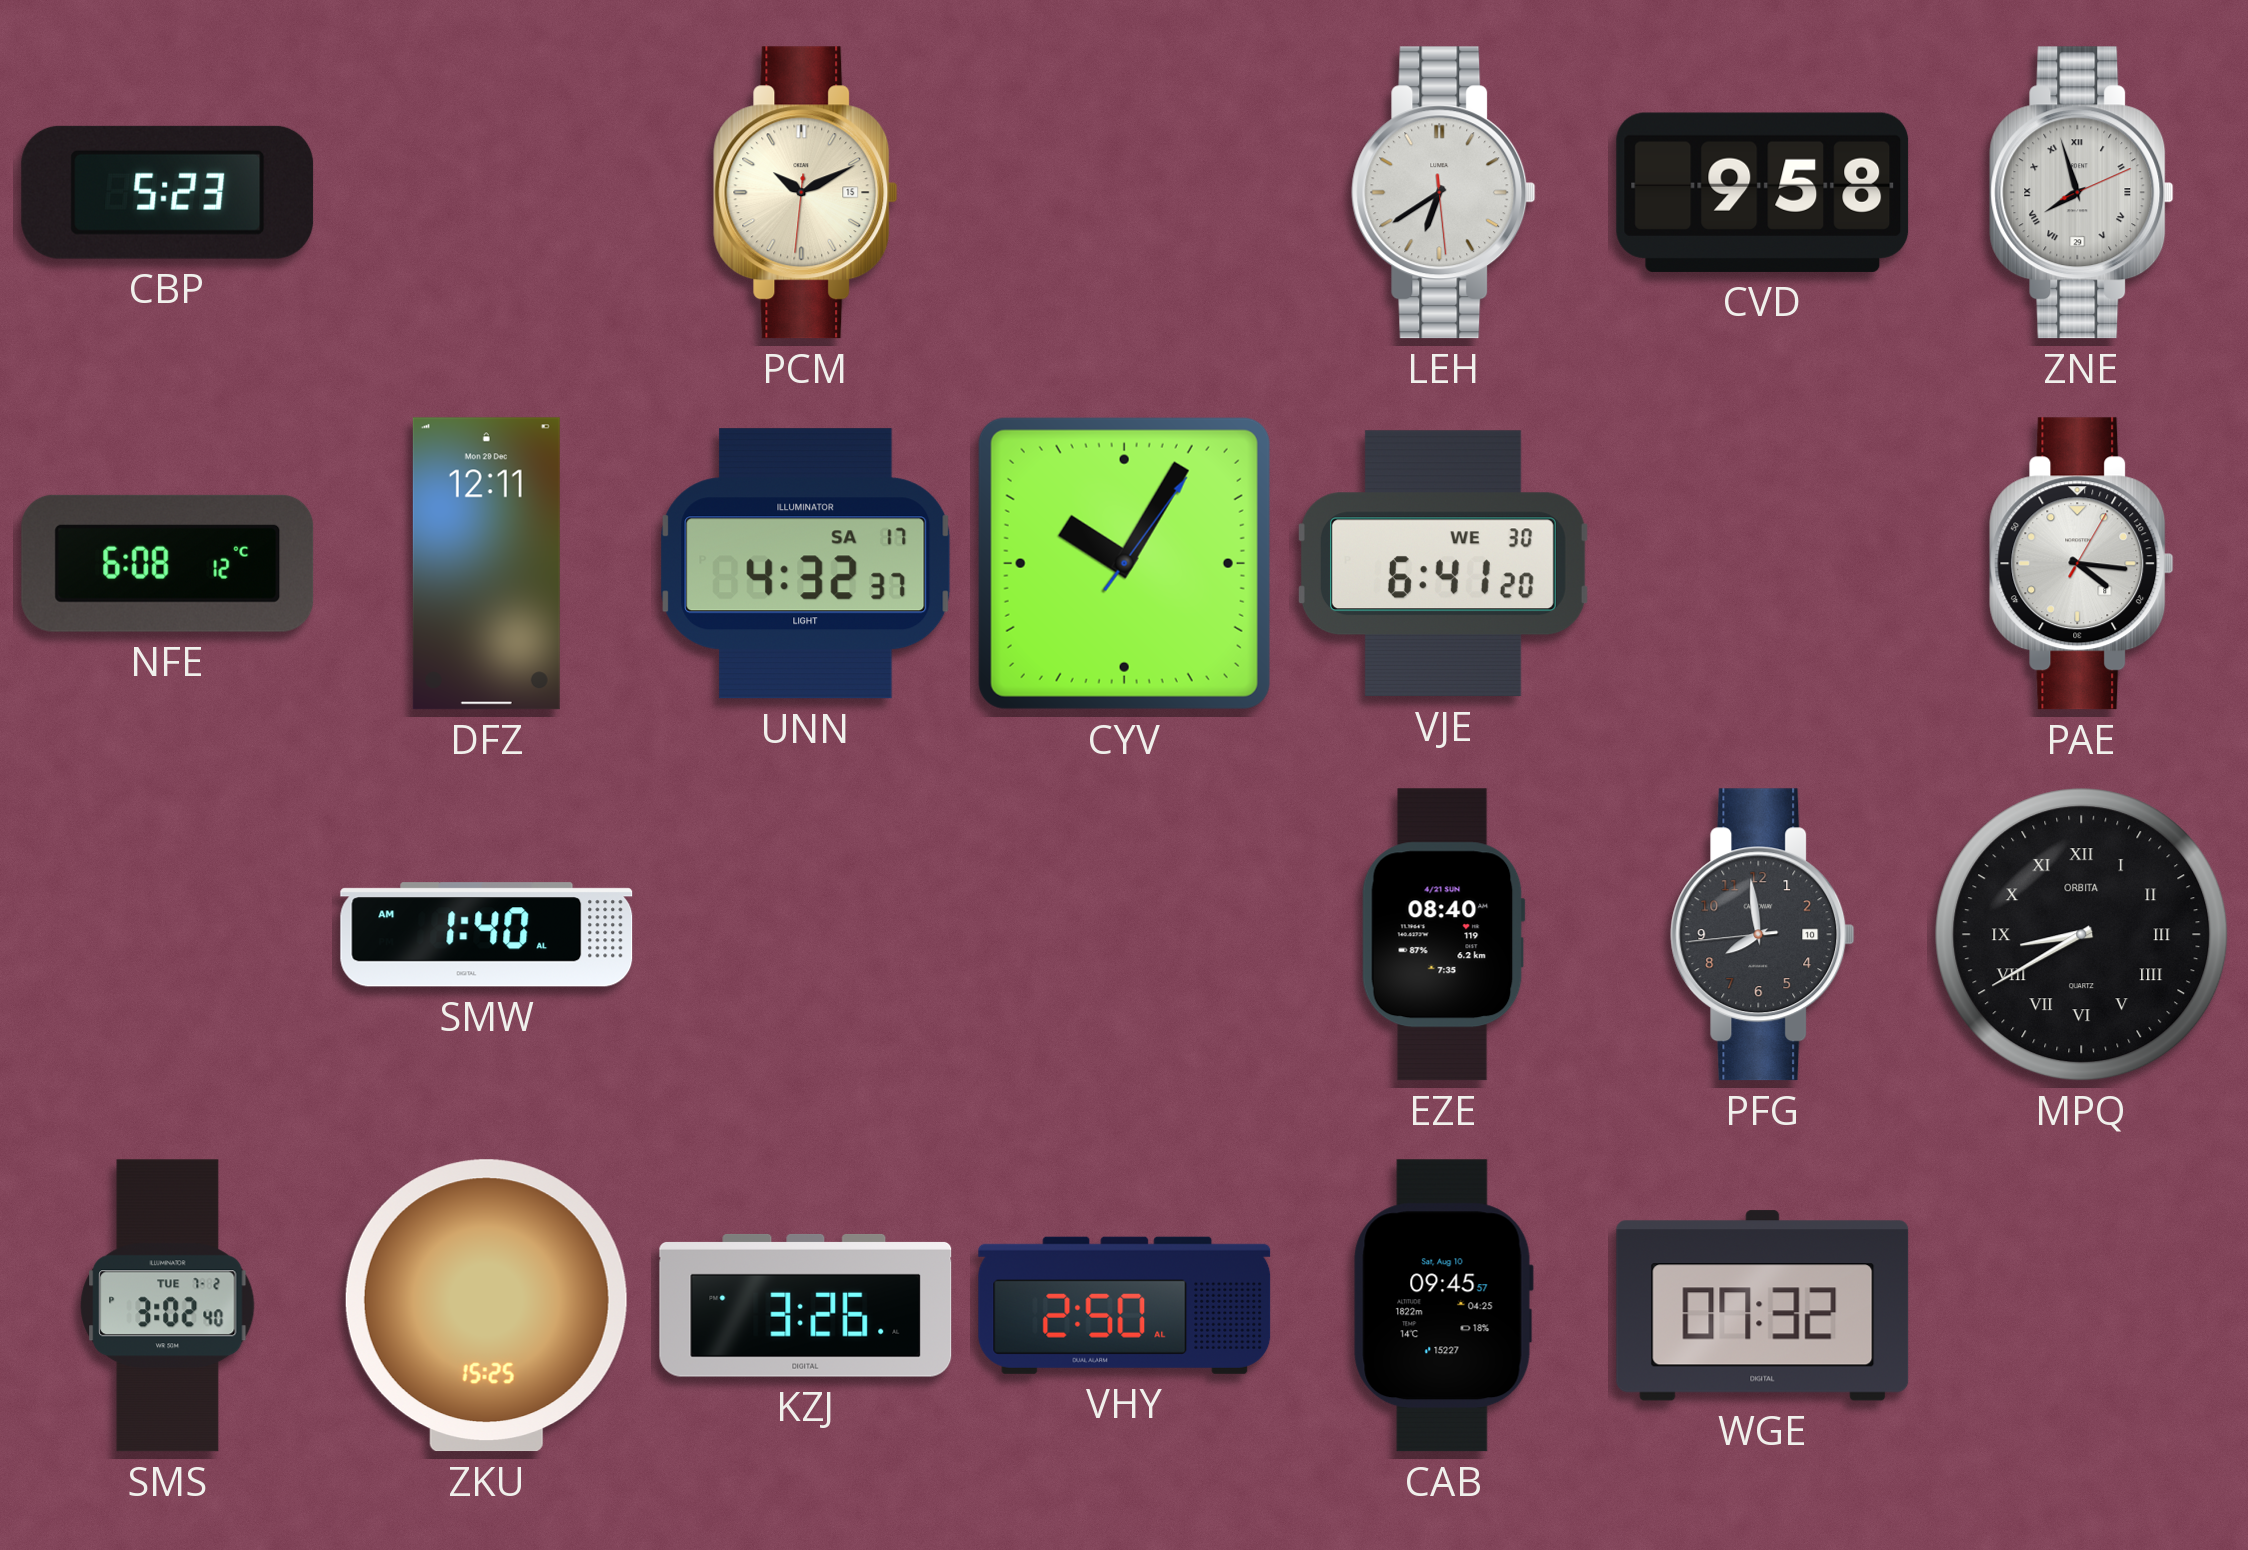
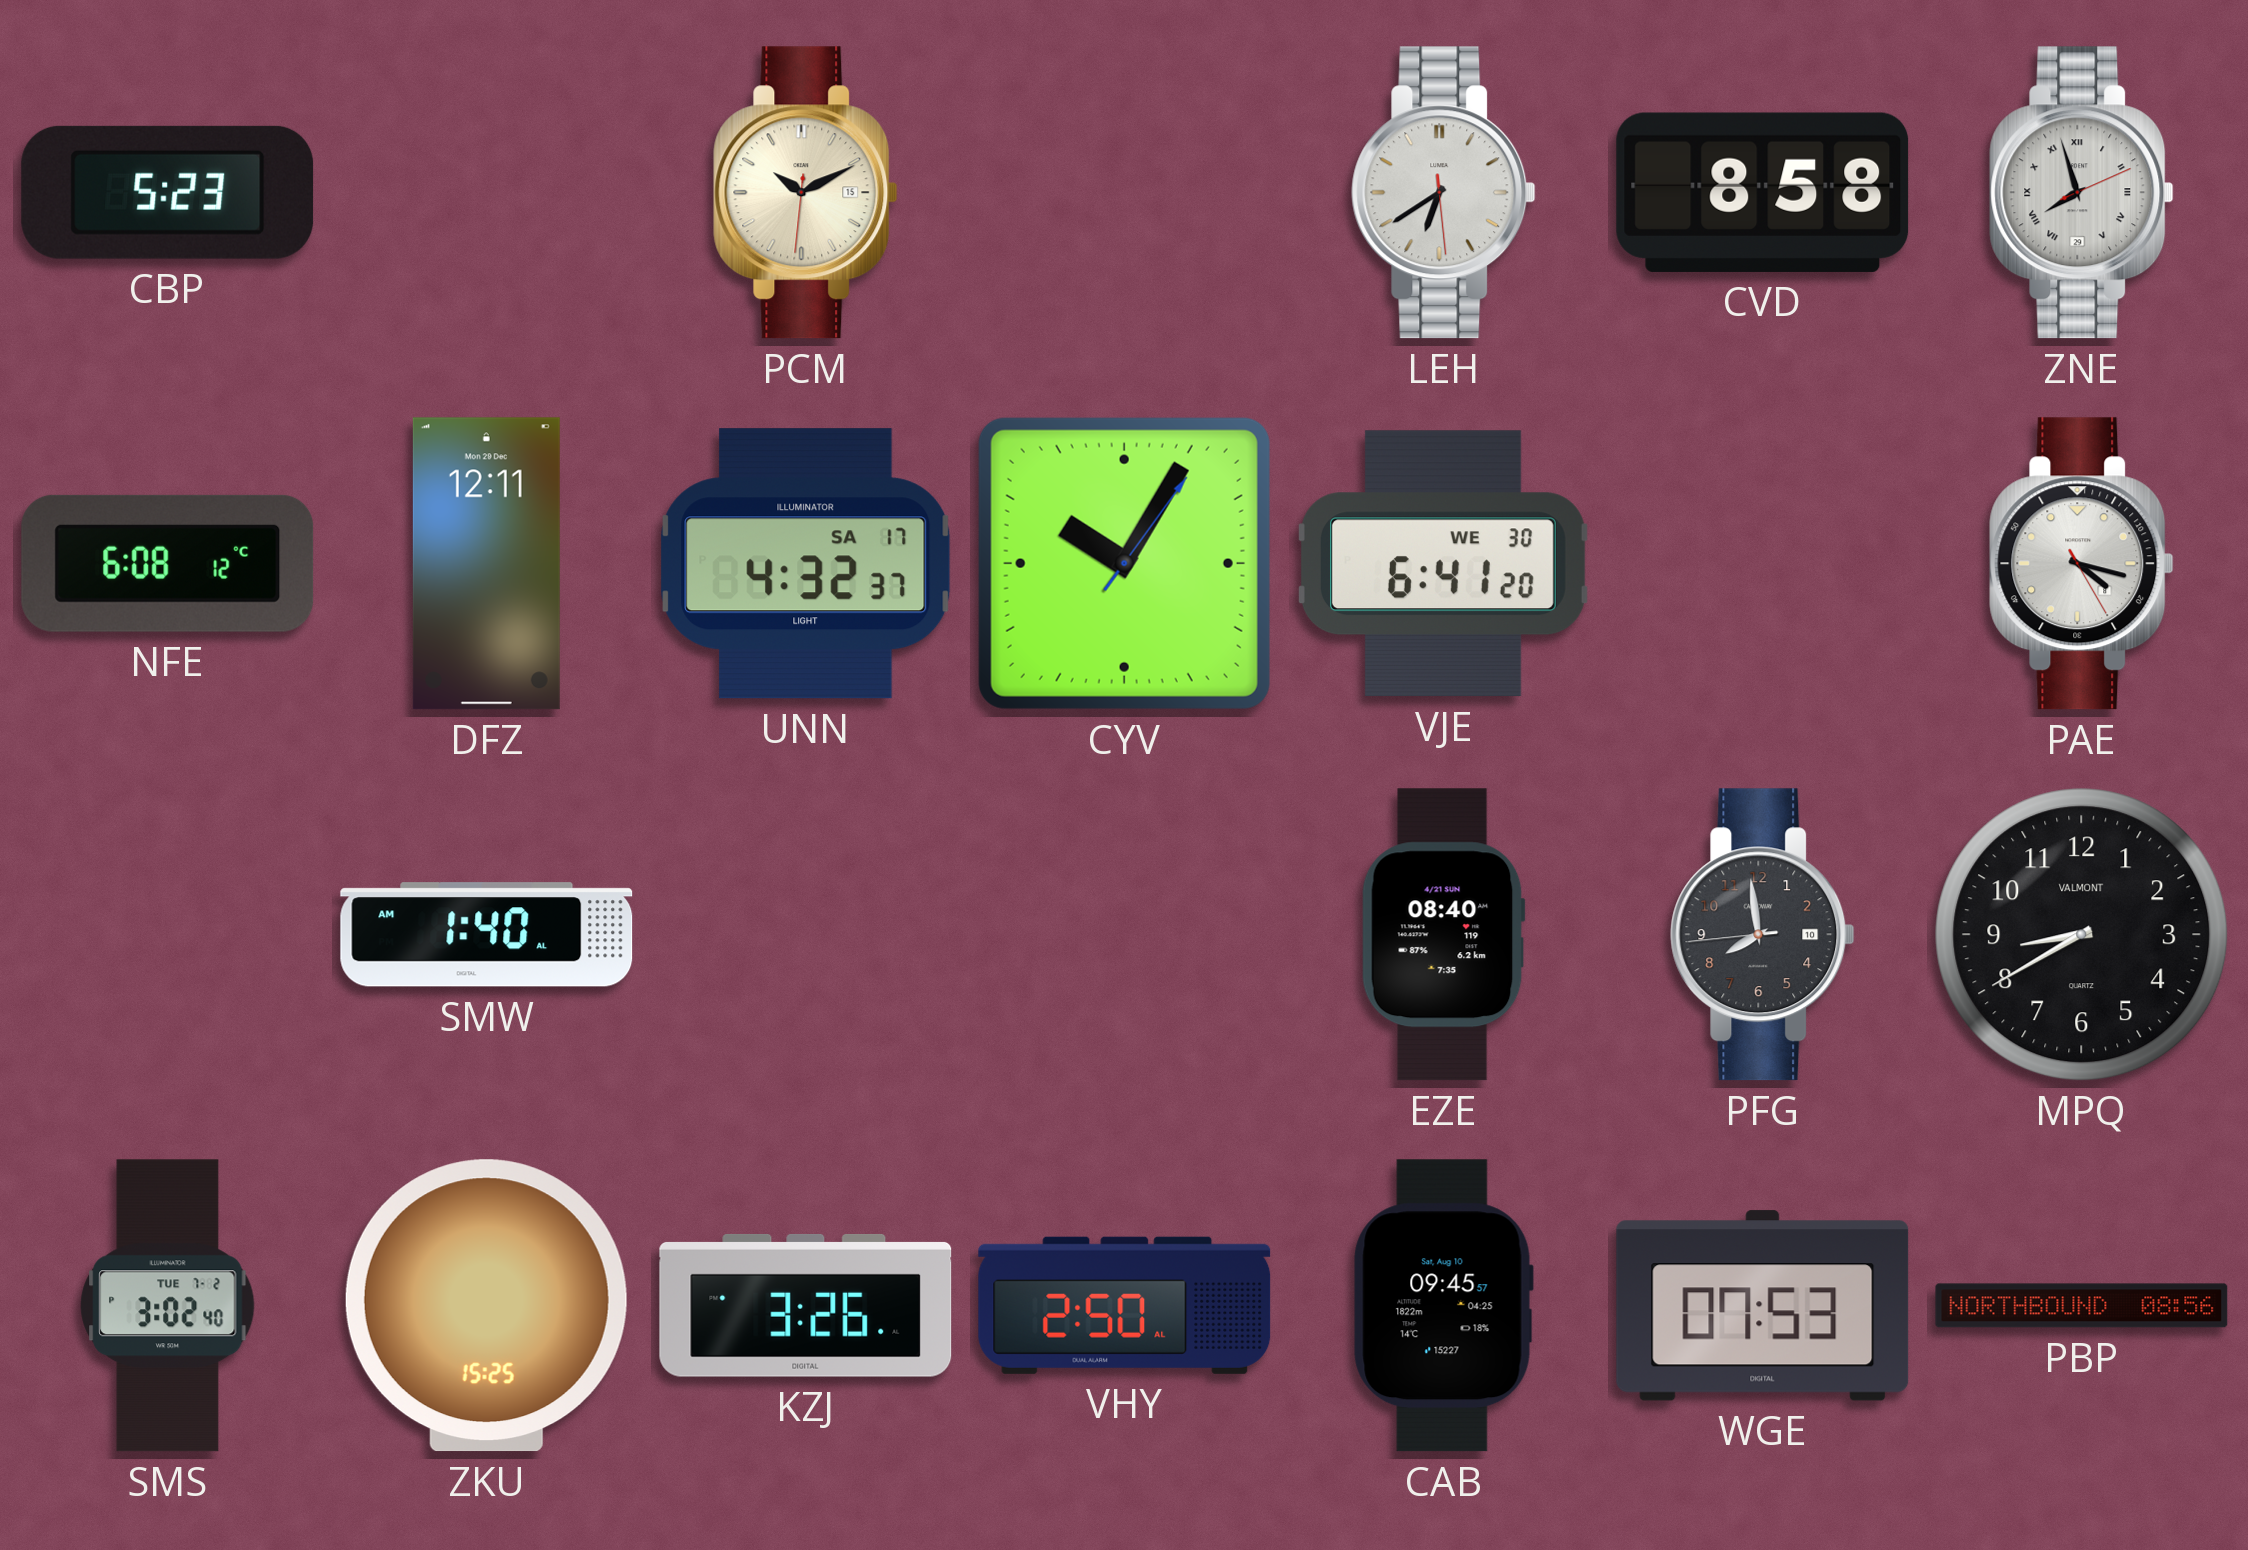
CVD: 9:58 -> 8:58
PAE: 4:16 -> 4:17
MPQ numerals: Roman -> Arabic
MPQ brand: ORBITA -> VALMONT
WGE: 07:32 -> 07:53
PBP: none -> 08:56
